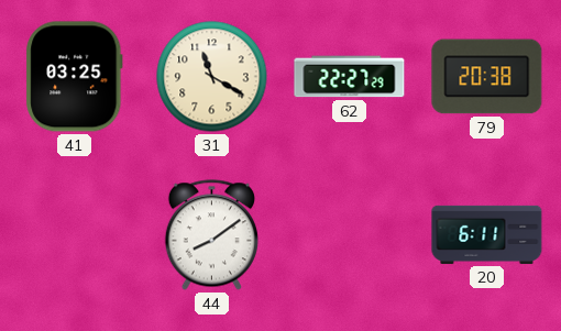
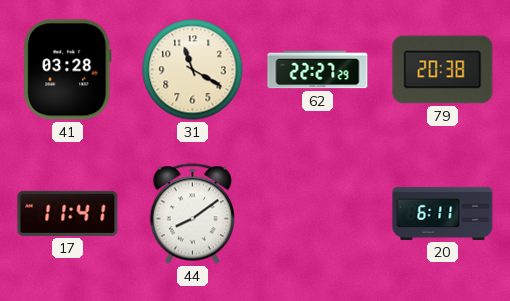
41: 03:25 -> 03:28
17: none -> 11:41
